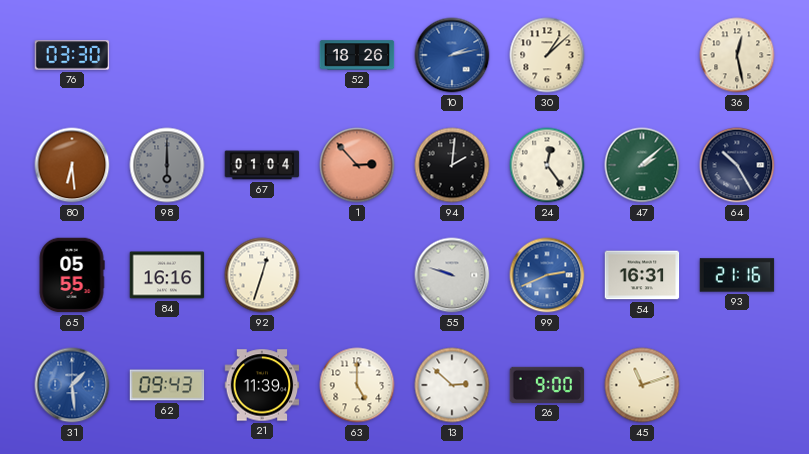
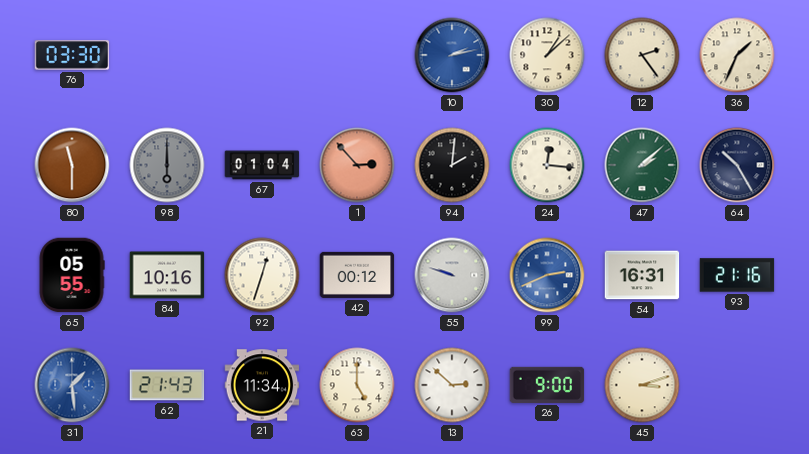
52: 18:26 -> none
12: none -> 2:24
36: 12:28 -> 1:34
80: 6:29 -> 11:30
24: 12:24 -> 12:16
84: 16:16 -> 10:16
42: none -> 00:12
62: 09:43 -> 21:43
21: 11:39 -> 11:34
45: 11:12 -> 3:12
